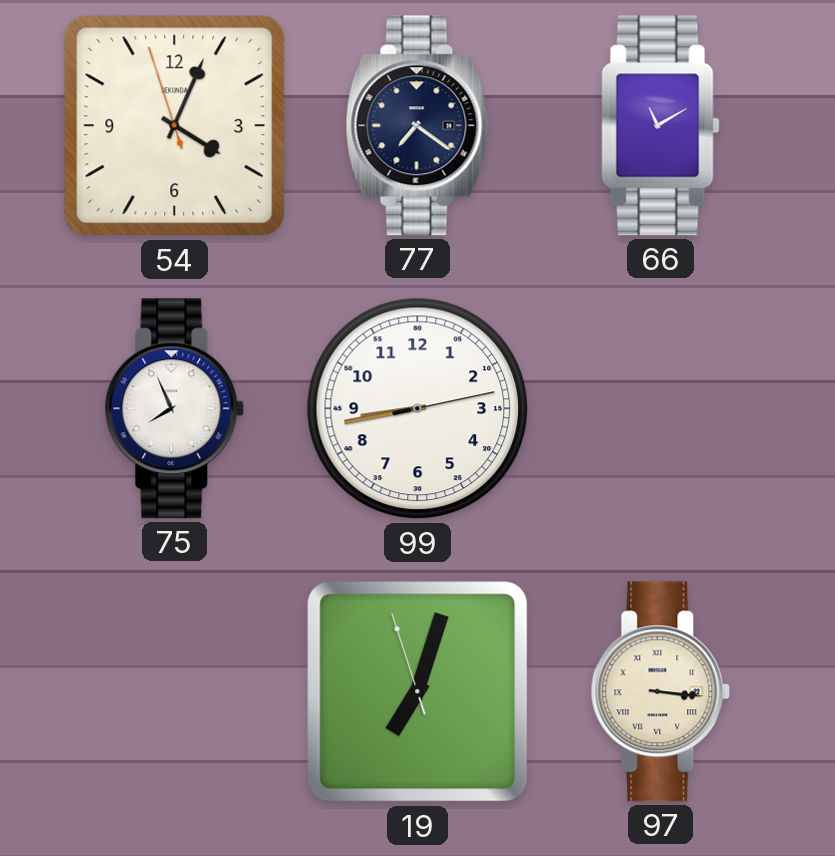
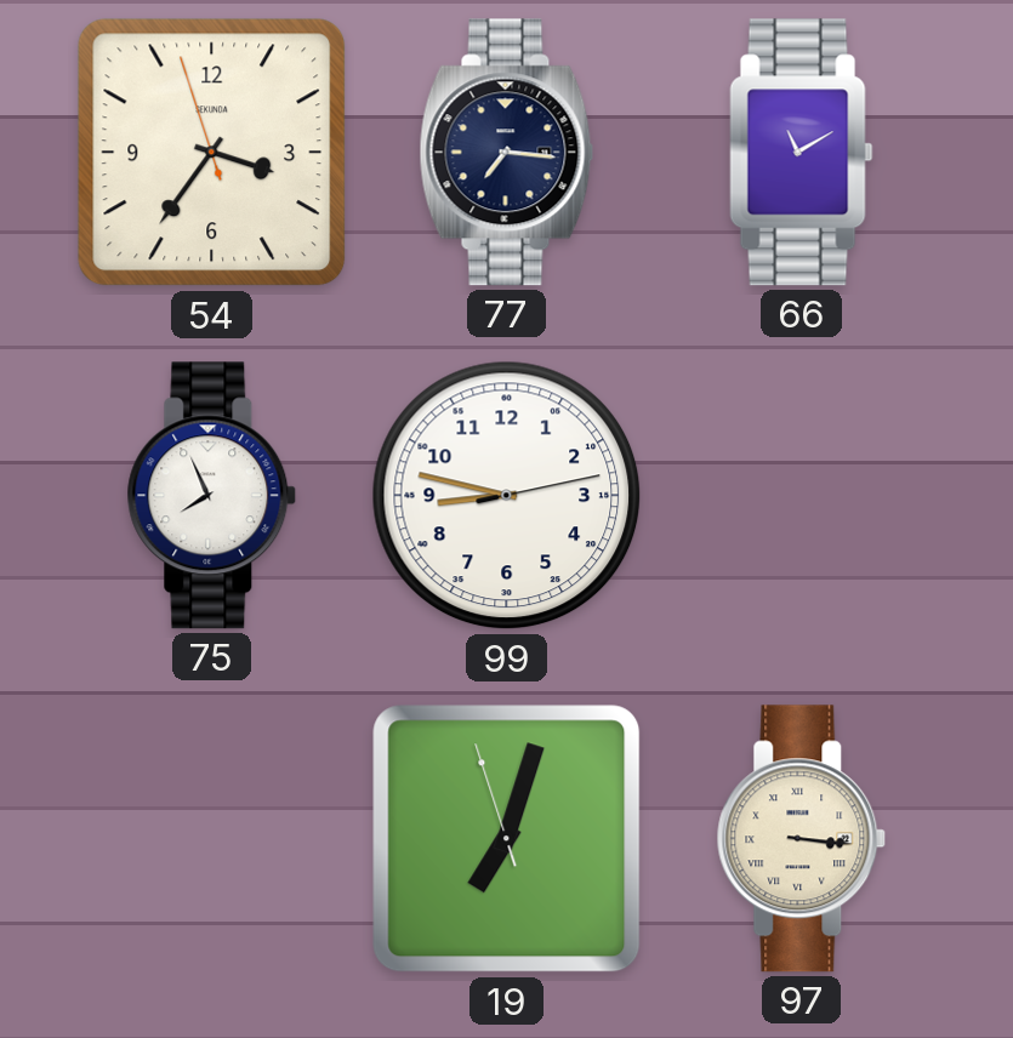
54: 4:03 -> 3:35
77: 7:21 -> 7:16
99: 8:43 -> 8:47
